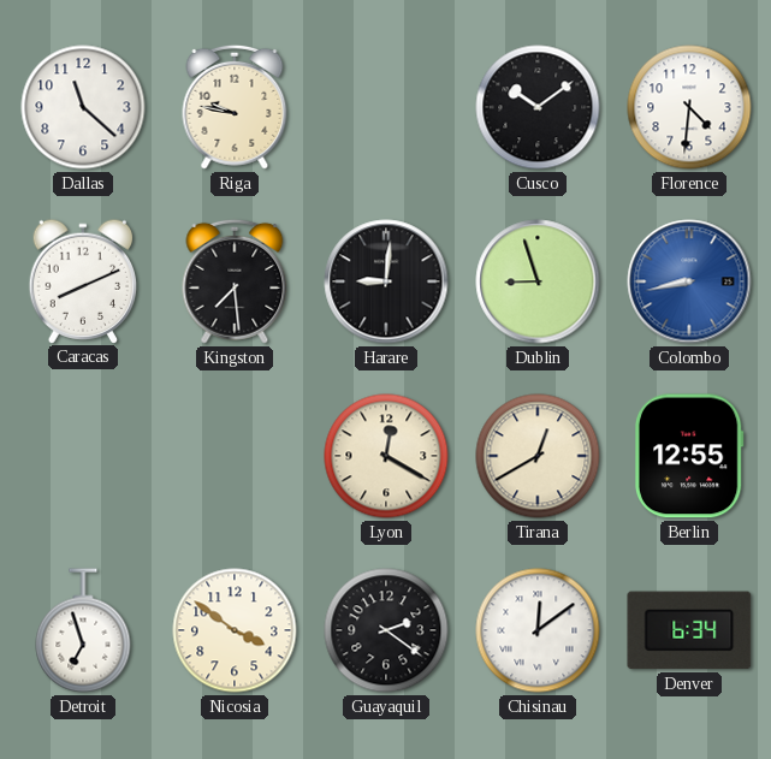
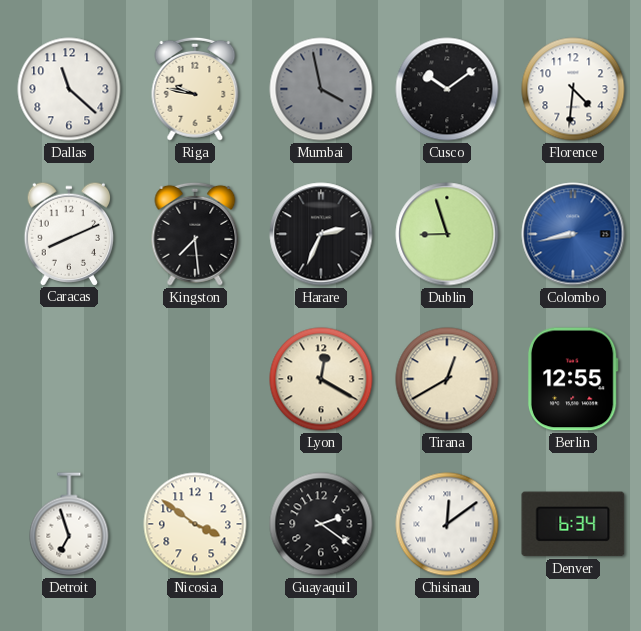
Mumbai: none -> 3:58
Harare: 9:01 -> 2:34
